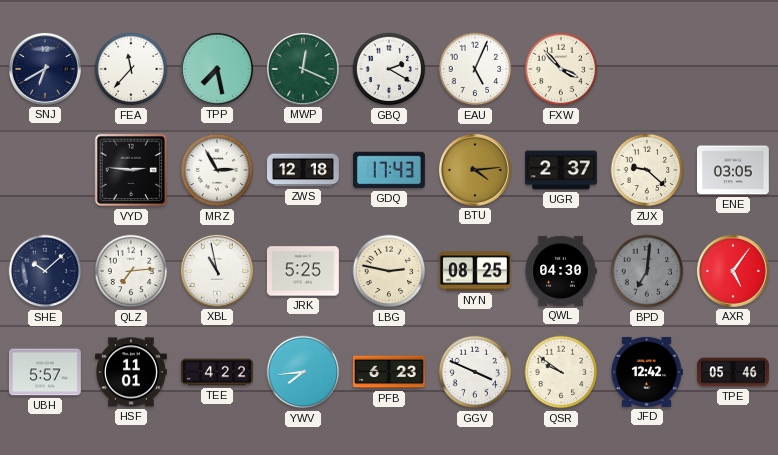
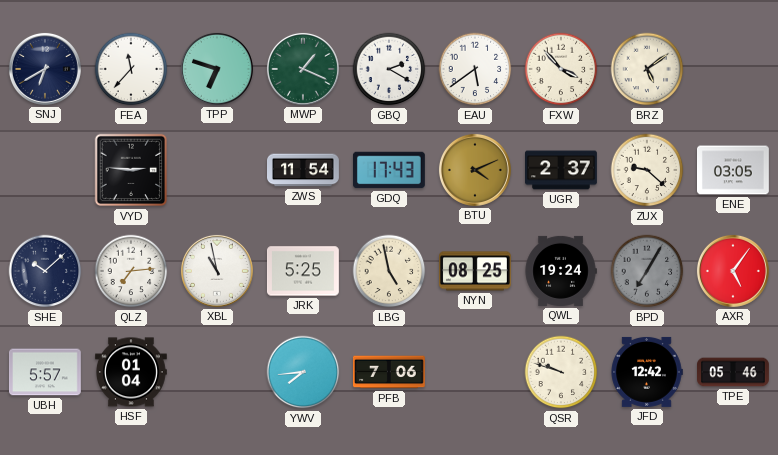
TPP: 7:28 -> 6:48
MWP: 12:19 -> 1:19
EAU: 5:04 -> 5:39
BRZ: none -> 5:09
MRZ: 2:55 -> none
ZWS: 12:18 -> 11:54
BTU: 4:14 -> 4:11
LBG: 2:47 -> 4:58
QWL: 04:30 -> 19:24
BPD: 7:01 -> 7:05
HSF: 11:01 -> 01:04
TEE: 4:22 -> none
PFB: 6:23 -> 7:06
GGV: 3:49 -> none
QSR: 9:51 -> 9:48
